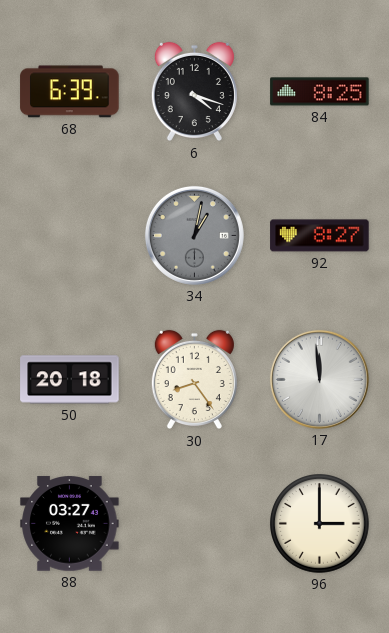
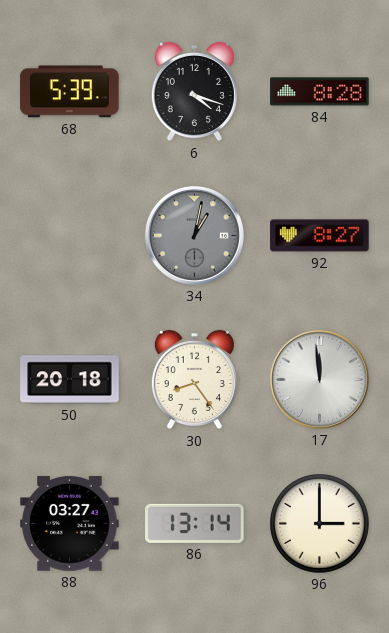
68: 6:39 -> 5:39
84: 8:25 -> 8:28
86: none -> 13:14
